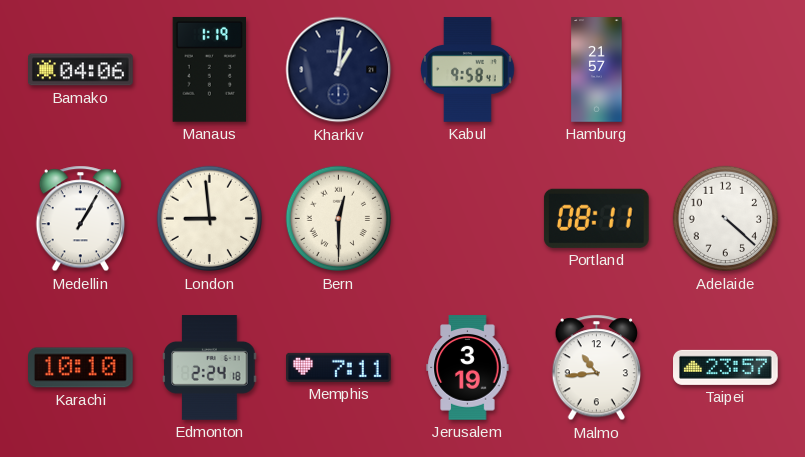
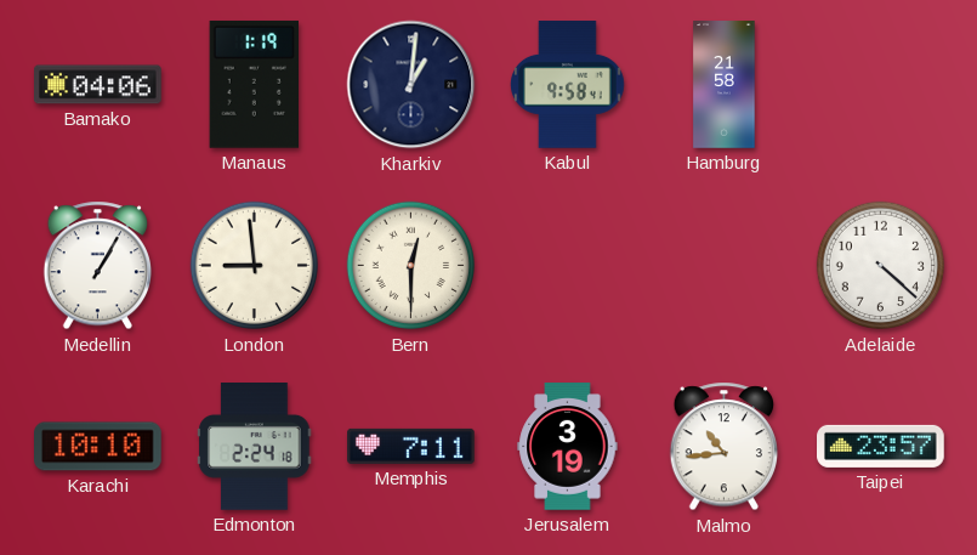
Hamburg: 21:57 -> 21:58
Portland: 08:11 -> none
